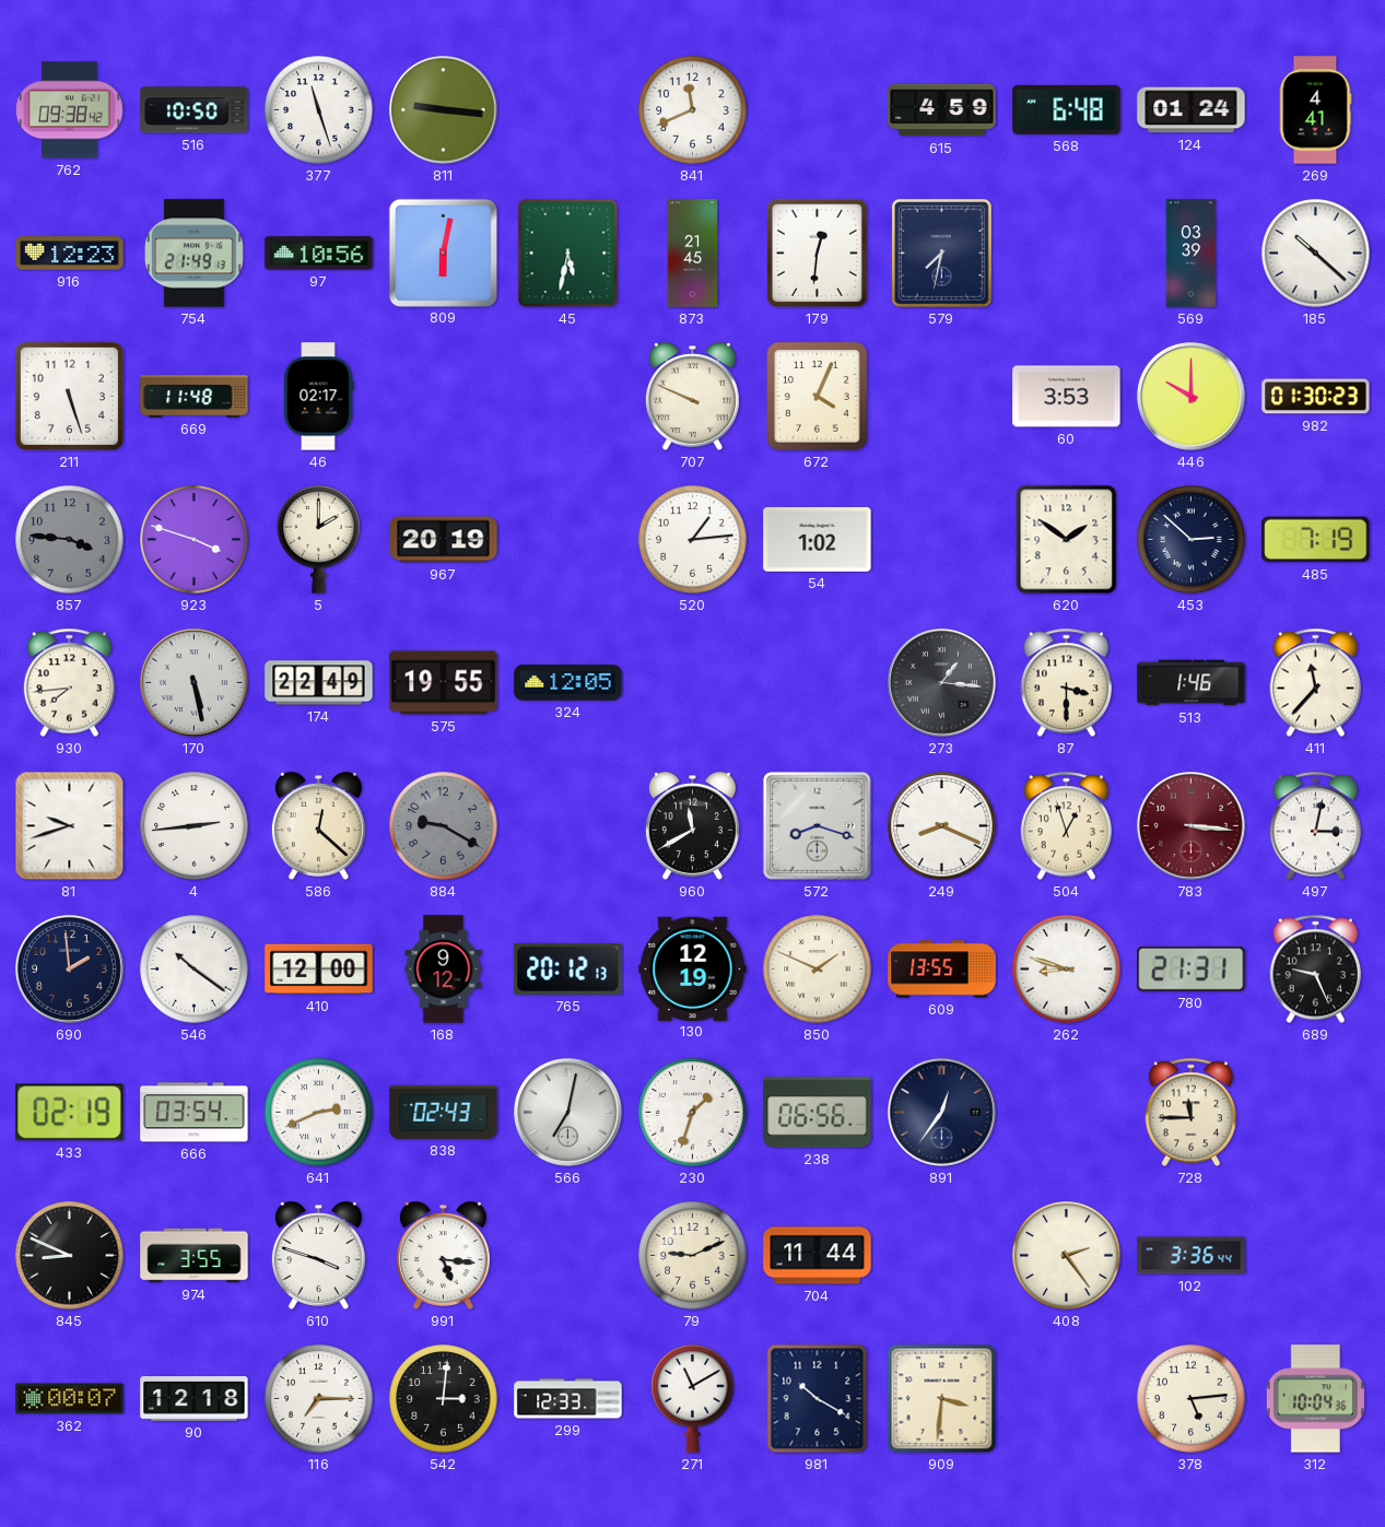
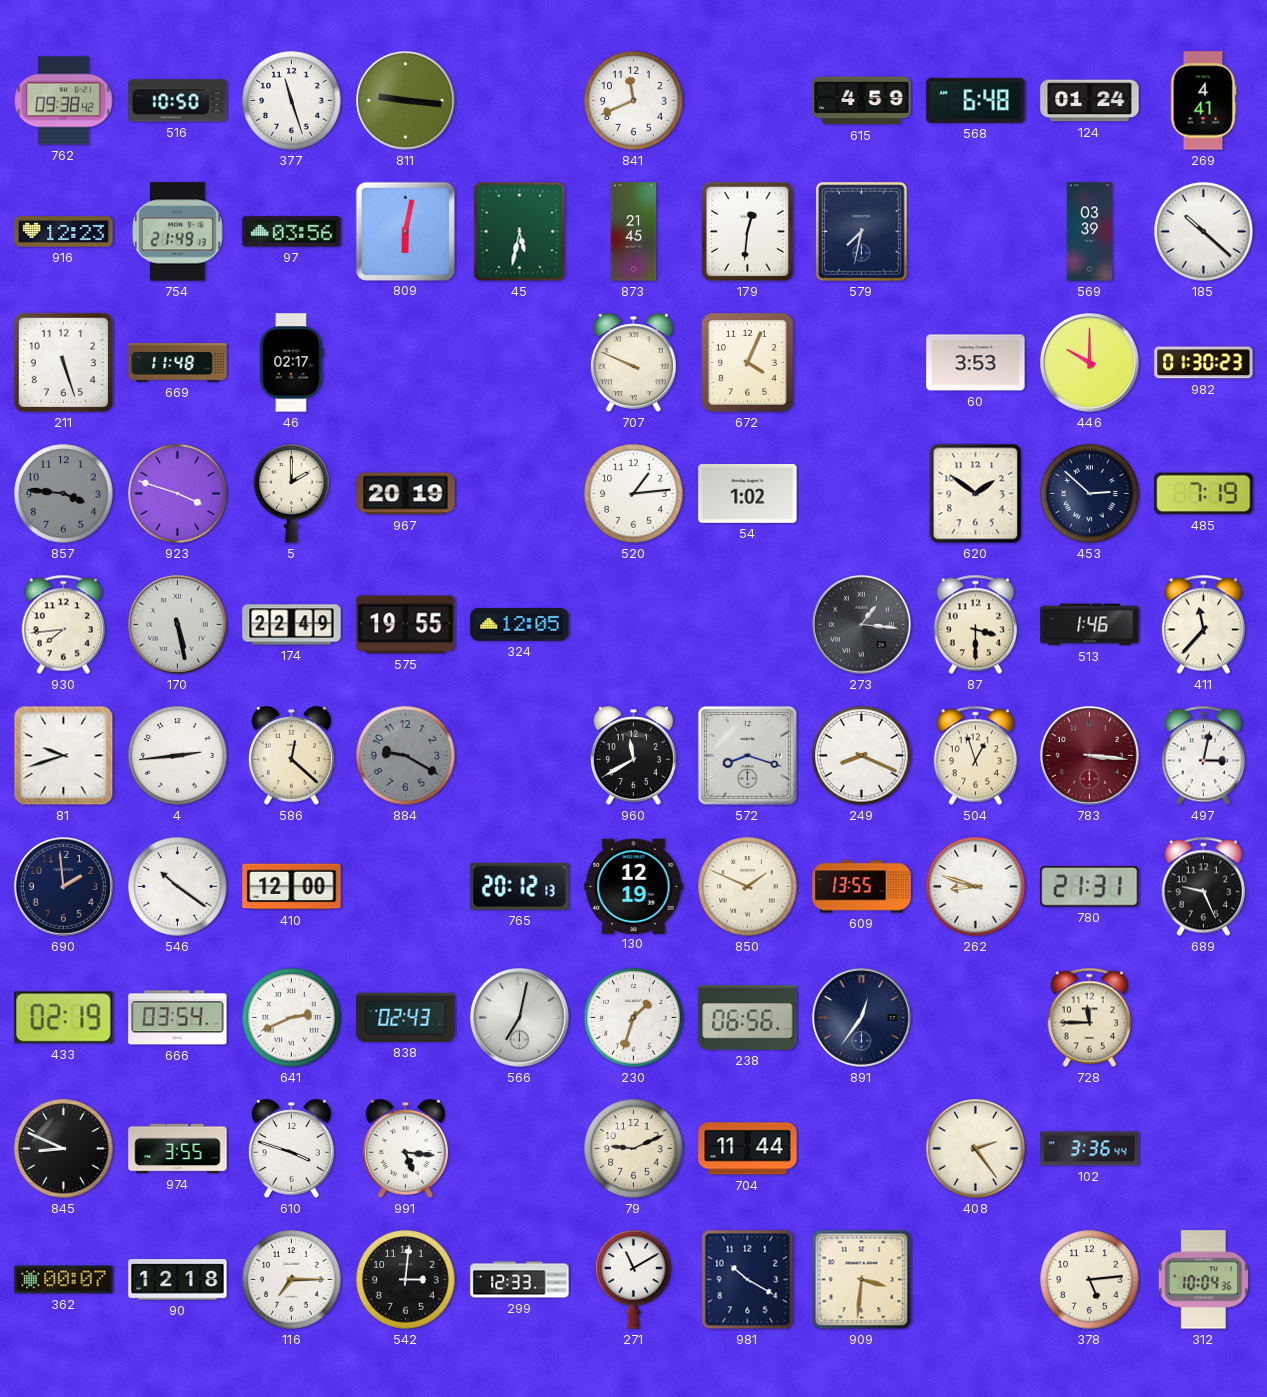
97: 10:56 -> 03:56
168: 9:12 -> none
